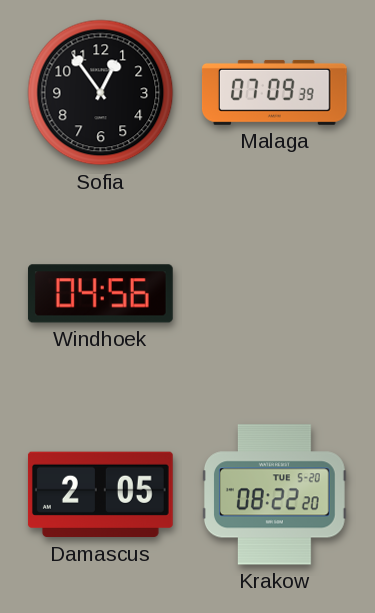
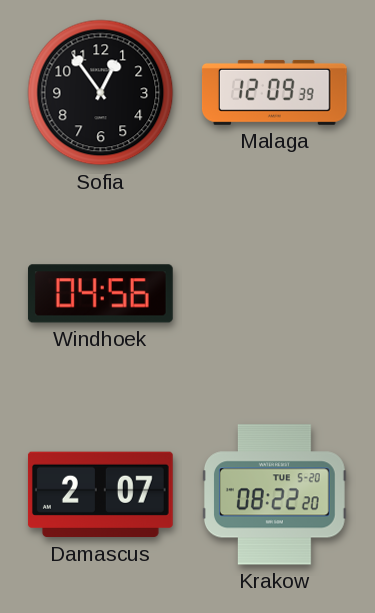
Malaga: 07:09 -> 12:09
Damascus: 2:05 -> 2:07
